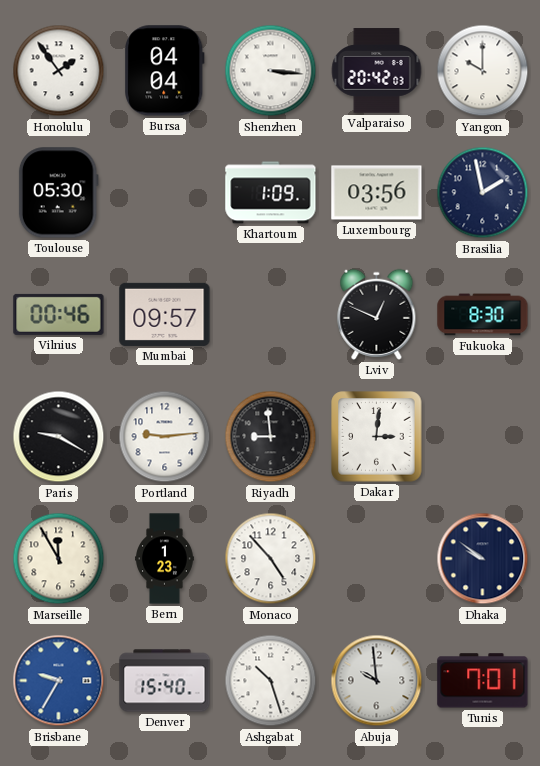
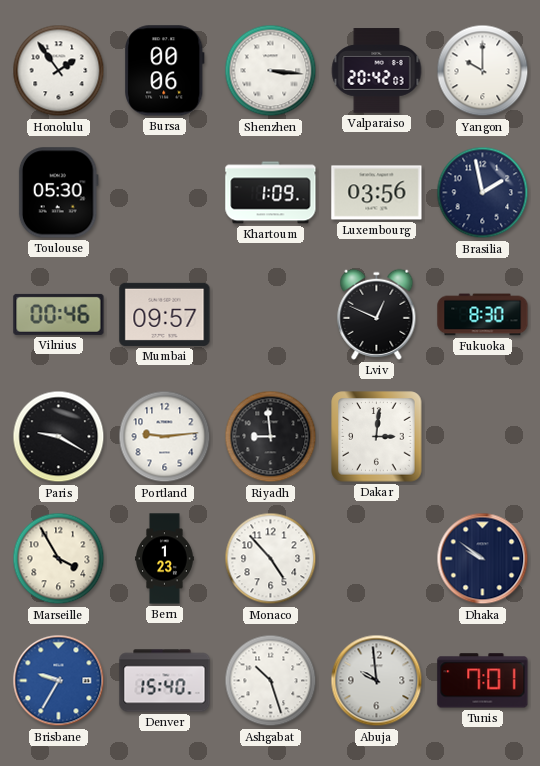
Bursa: 04:04 -> 00:06
Marseille: 11:55 -> 3:55
